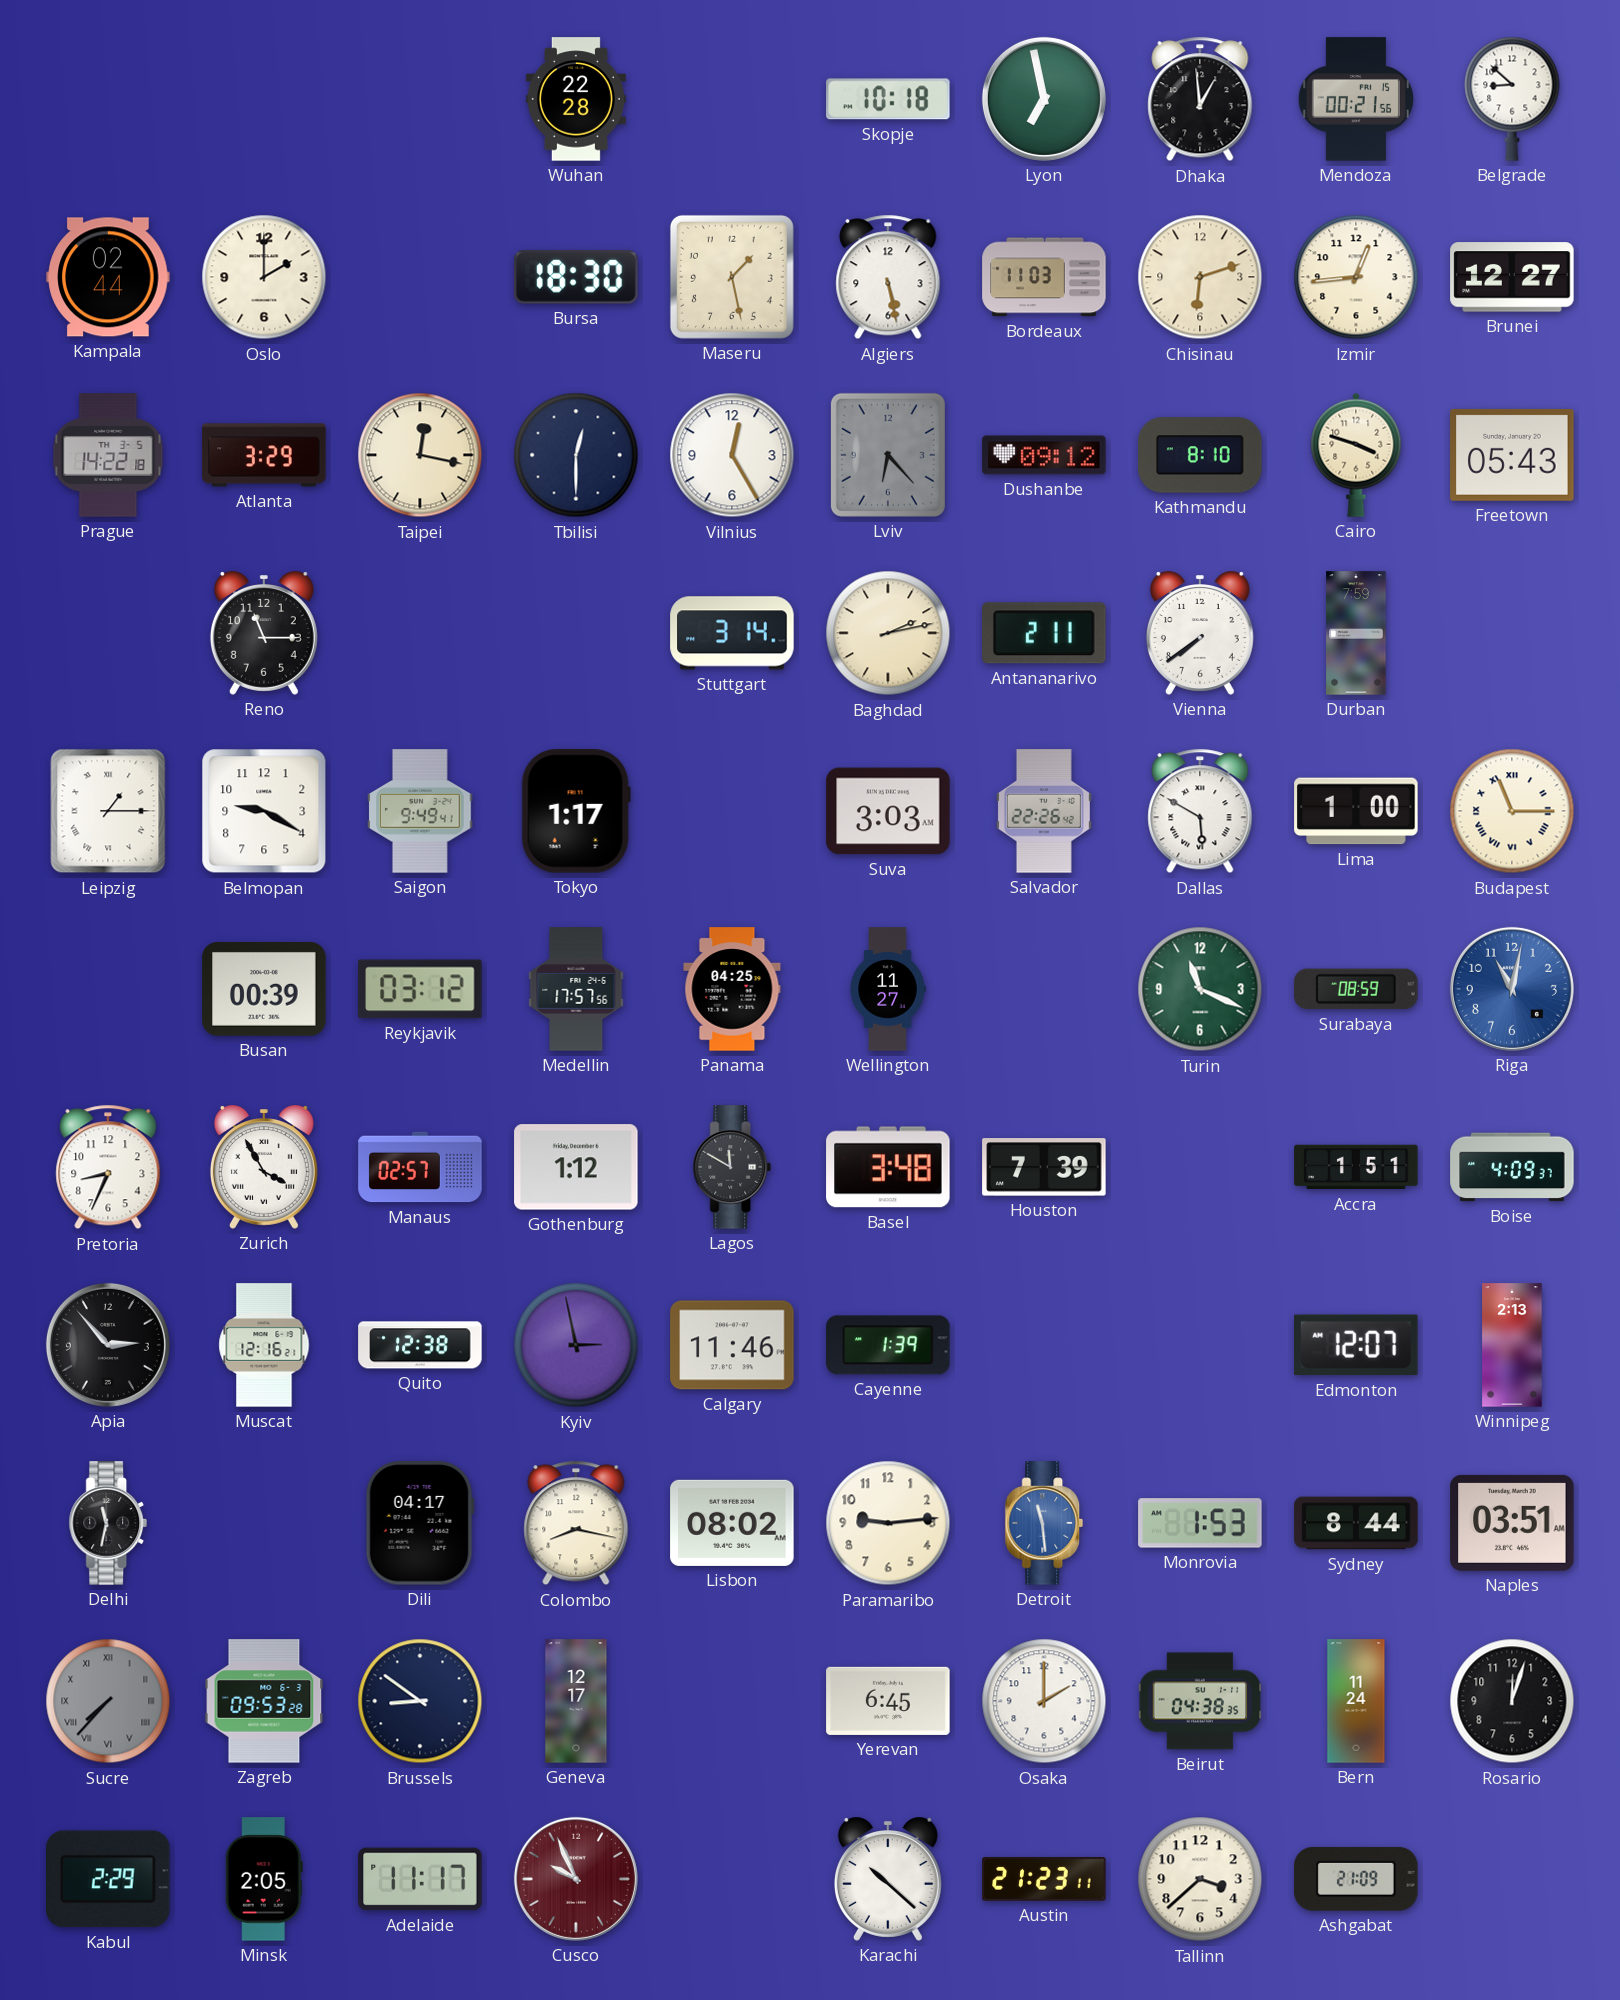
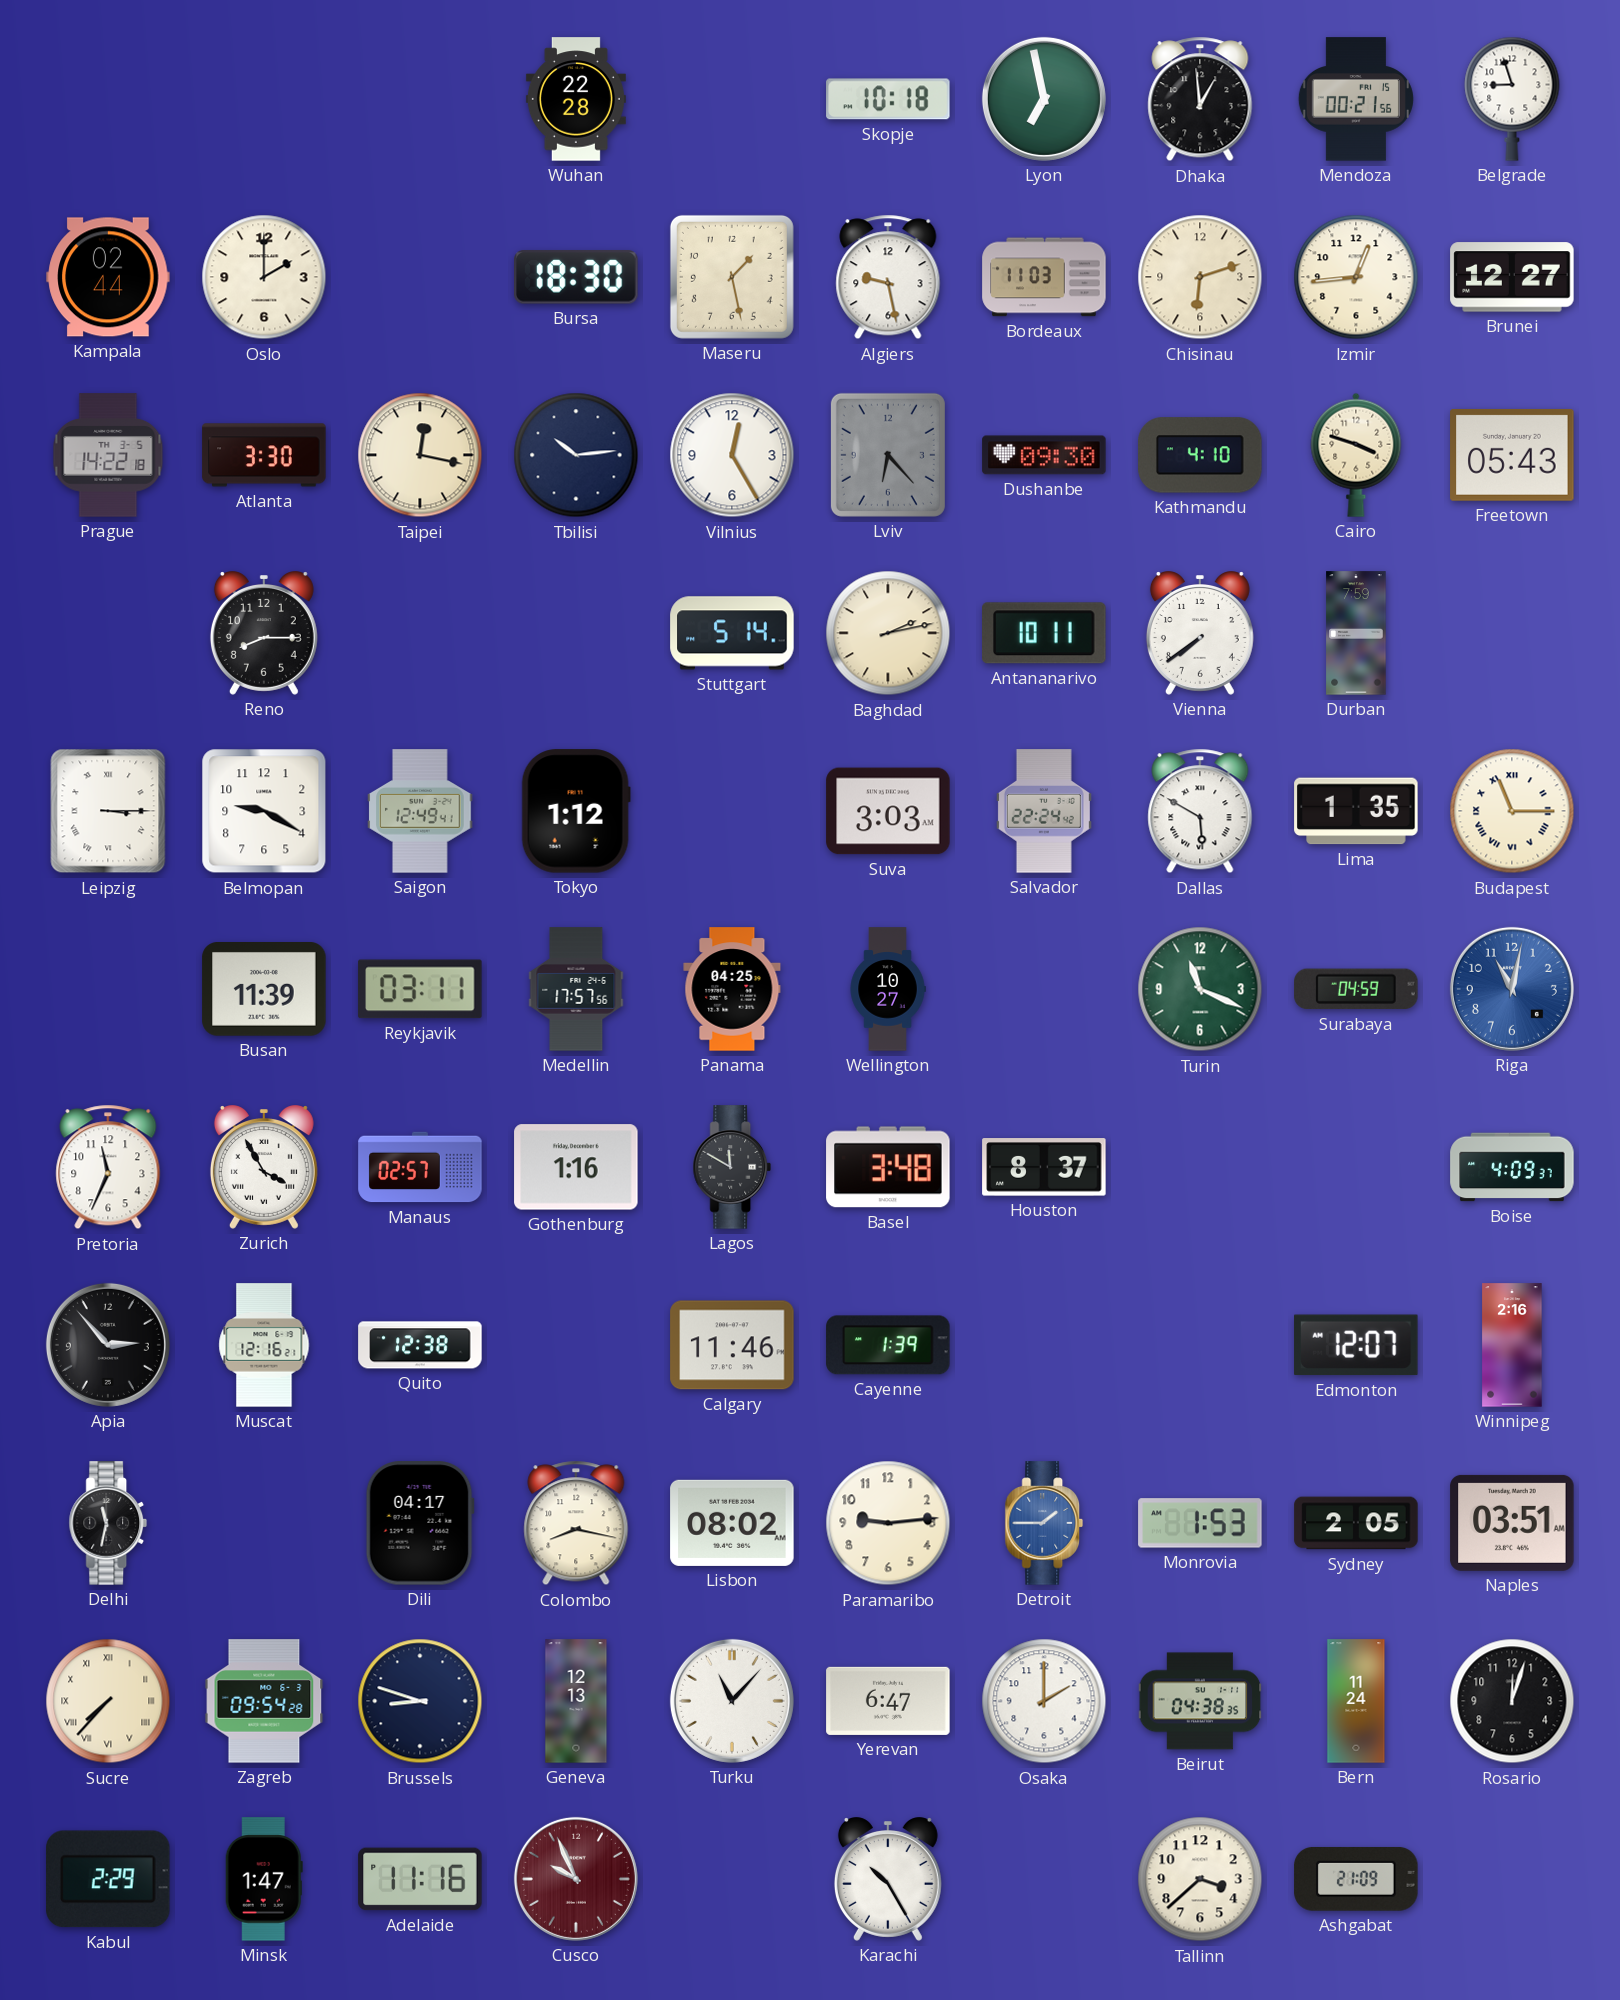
Belgrade: 8:52 -> 8:57
Algiers: 5:28 -> 9:28
Atlanta: 3:29 -> 3:30
Tbilisi: 12:30 -> 10:14
Dushanbe: 09:12 -> 09:30
Kathmandu: 8:10 -> 4:10
Reno: 11:15 -> 8:15
Stuttgart: 3:14 -> 5:14
Antananarivo: 2:11 -> 10:11
Leipzig: 1:15 -> 3:15
Saigon: 9:49 -> 12:49
Tokyo: 1:17 -> 1:12
Salvador: 22:26 -> 22:24
Lima: 1:00 -> 1:35
Busan: 00:39 -> 11:39
Reykjavik: 03:12 -> 03:11
Wellington: 11:27 -> 10:27
Surabaya: 08:59 -> 04:59
Pretoria: 8:34 -> 11:34
Gothenburg: 1:12 -> 1:16
Houston: 7:39 -> 8:37
Accra: 1:51 -> none
Kyiv: 2:58 -> none
Winnipeg: 2:13 -> 2:16
Detroit: 11:29 -> 1:45
Sydney: 8:44 -> 2:05
Sucre dial: grey -> cream
Zagreb: 09:53 -> 09:54
Brussels: 8:51 -> 8:48
Geneva: 12:17 -> 12:13
Turku: none -> 11:07
Yerevan: 6:45 -> 6:47
Minsk: 2:05 -> 1:47
Adelaide: 11:17 -> 11:16
Karachi: 10:22 -> 10:25
Austin: 21:23 -> none
